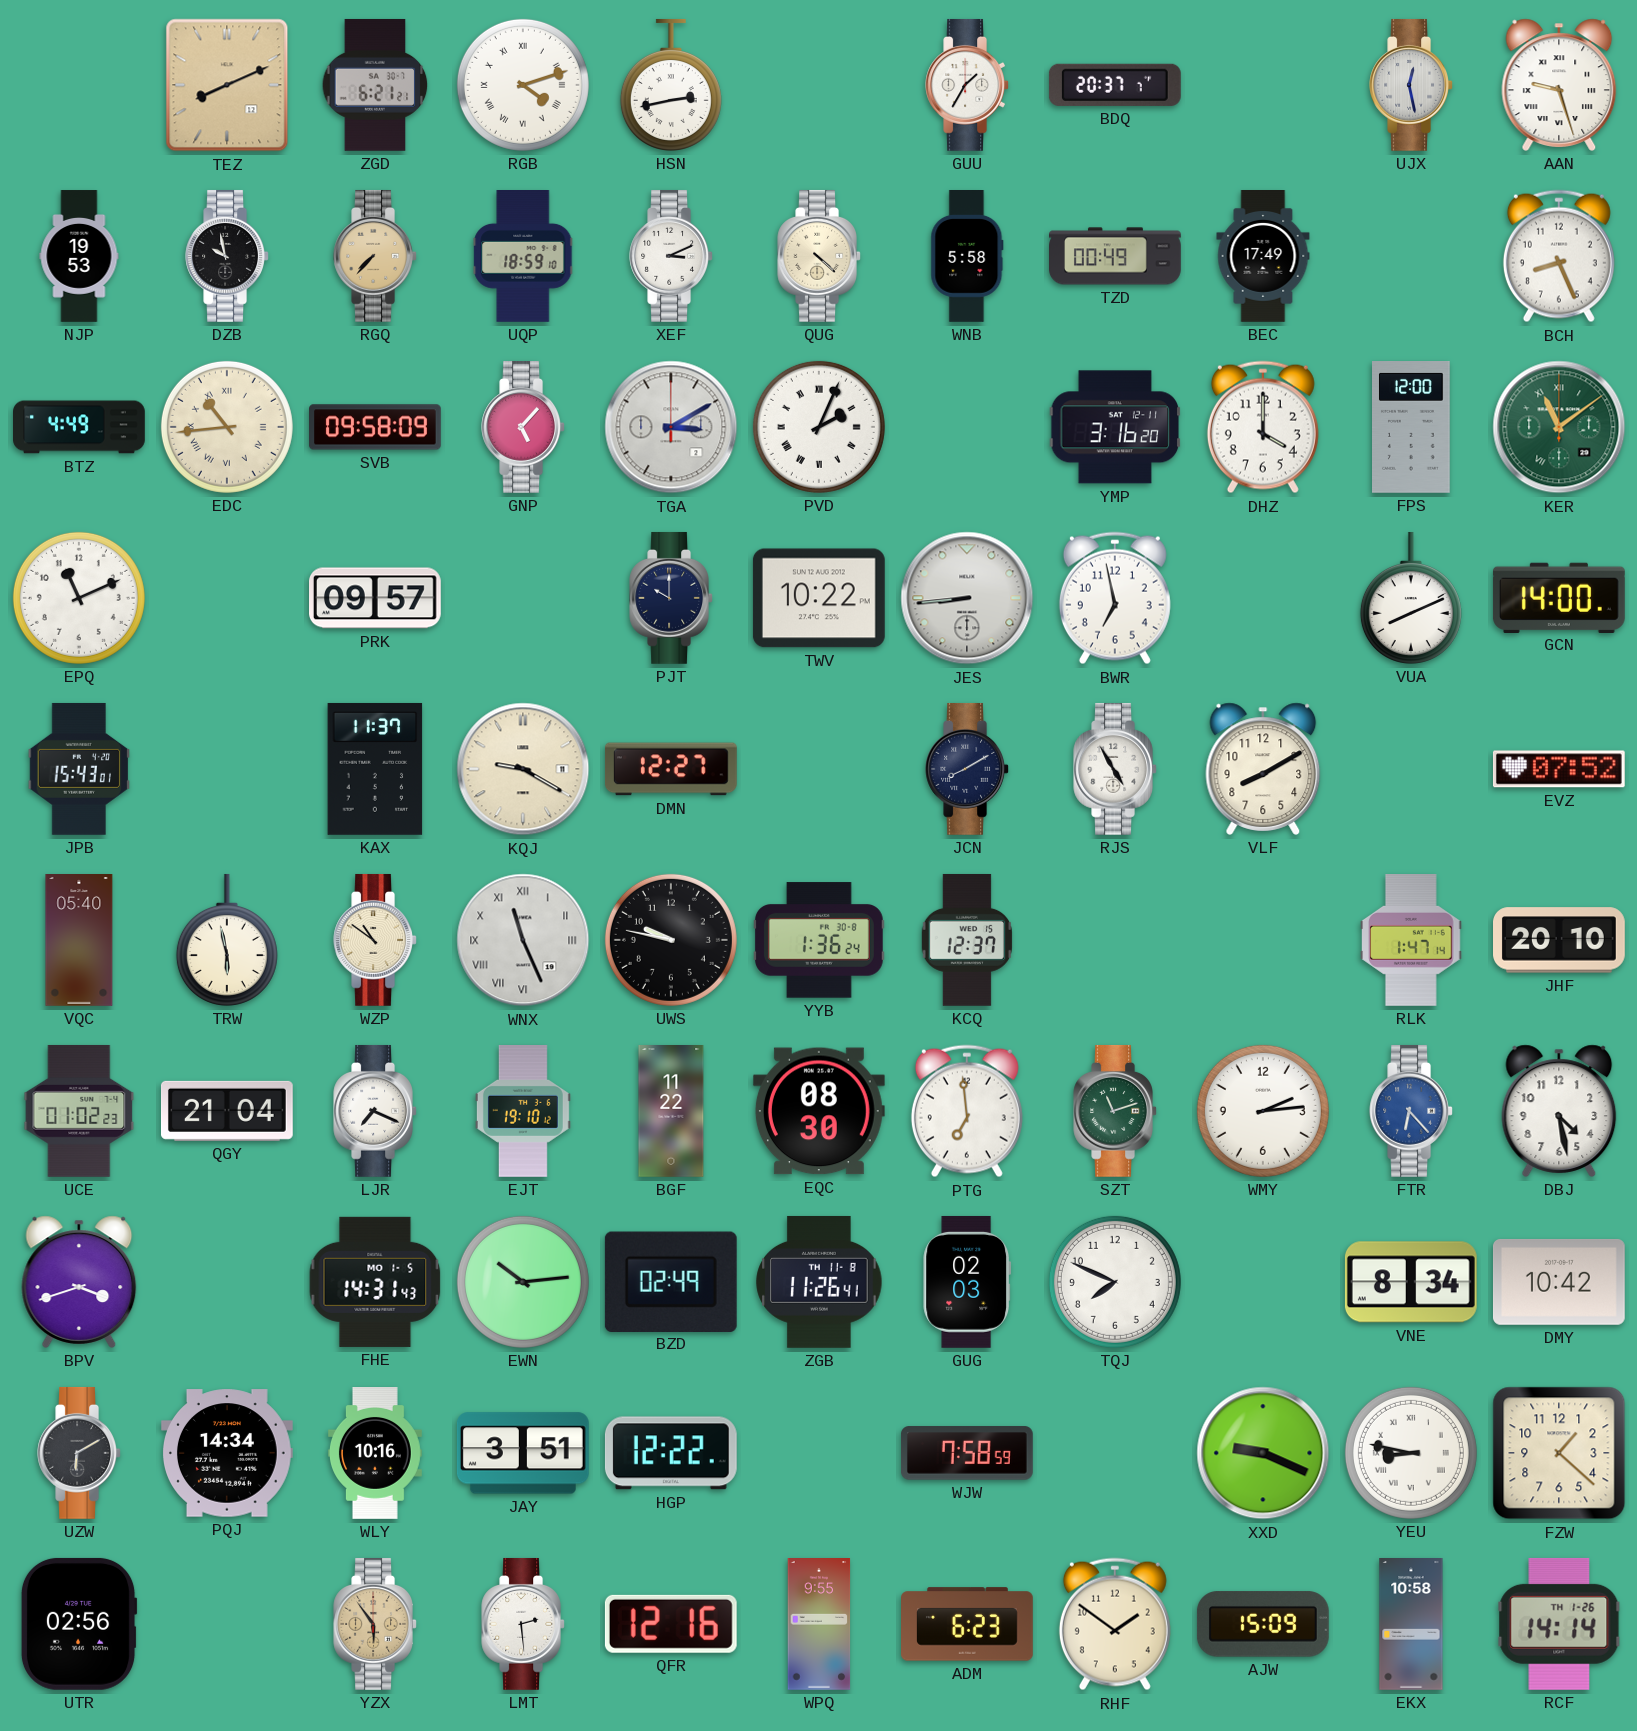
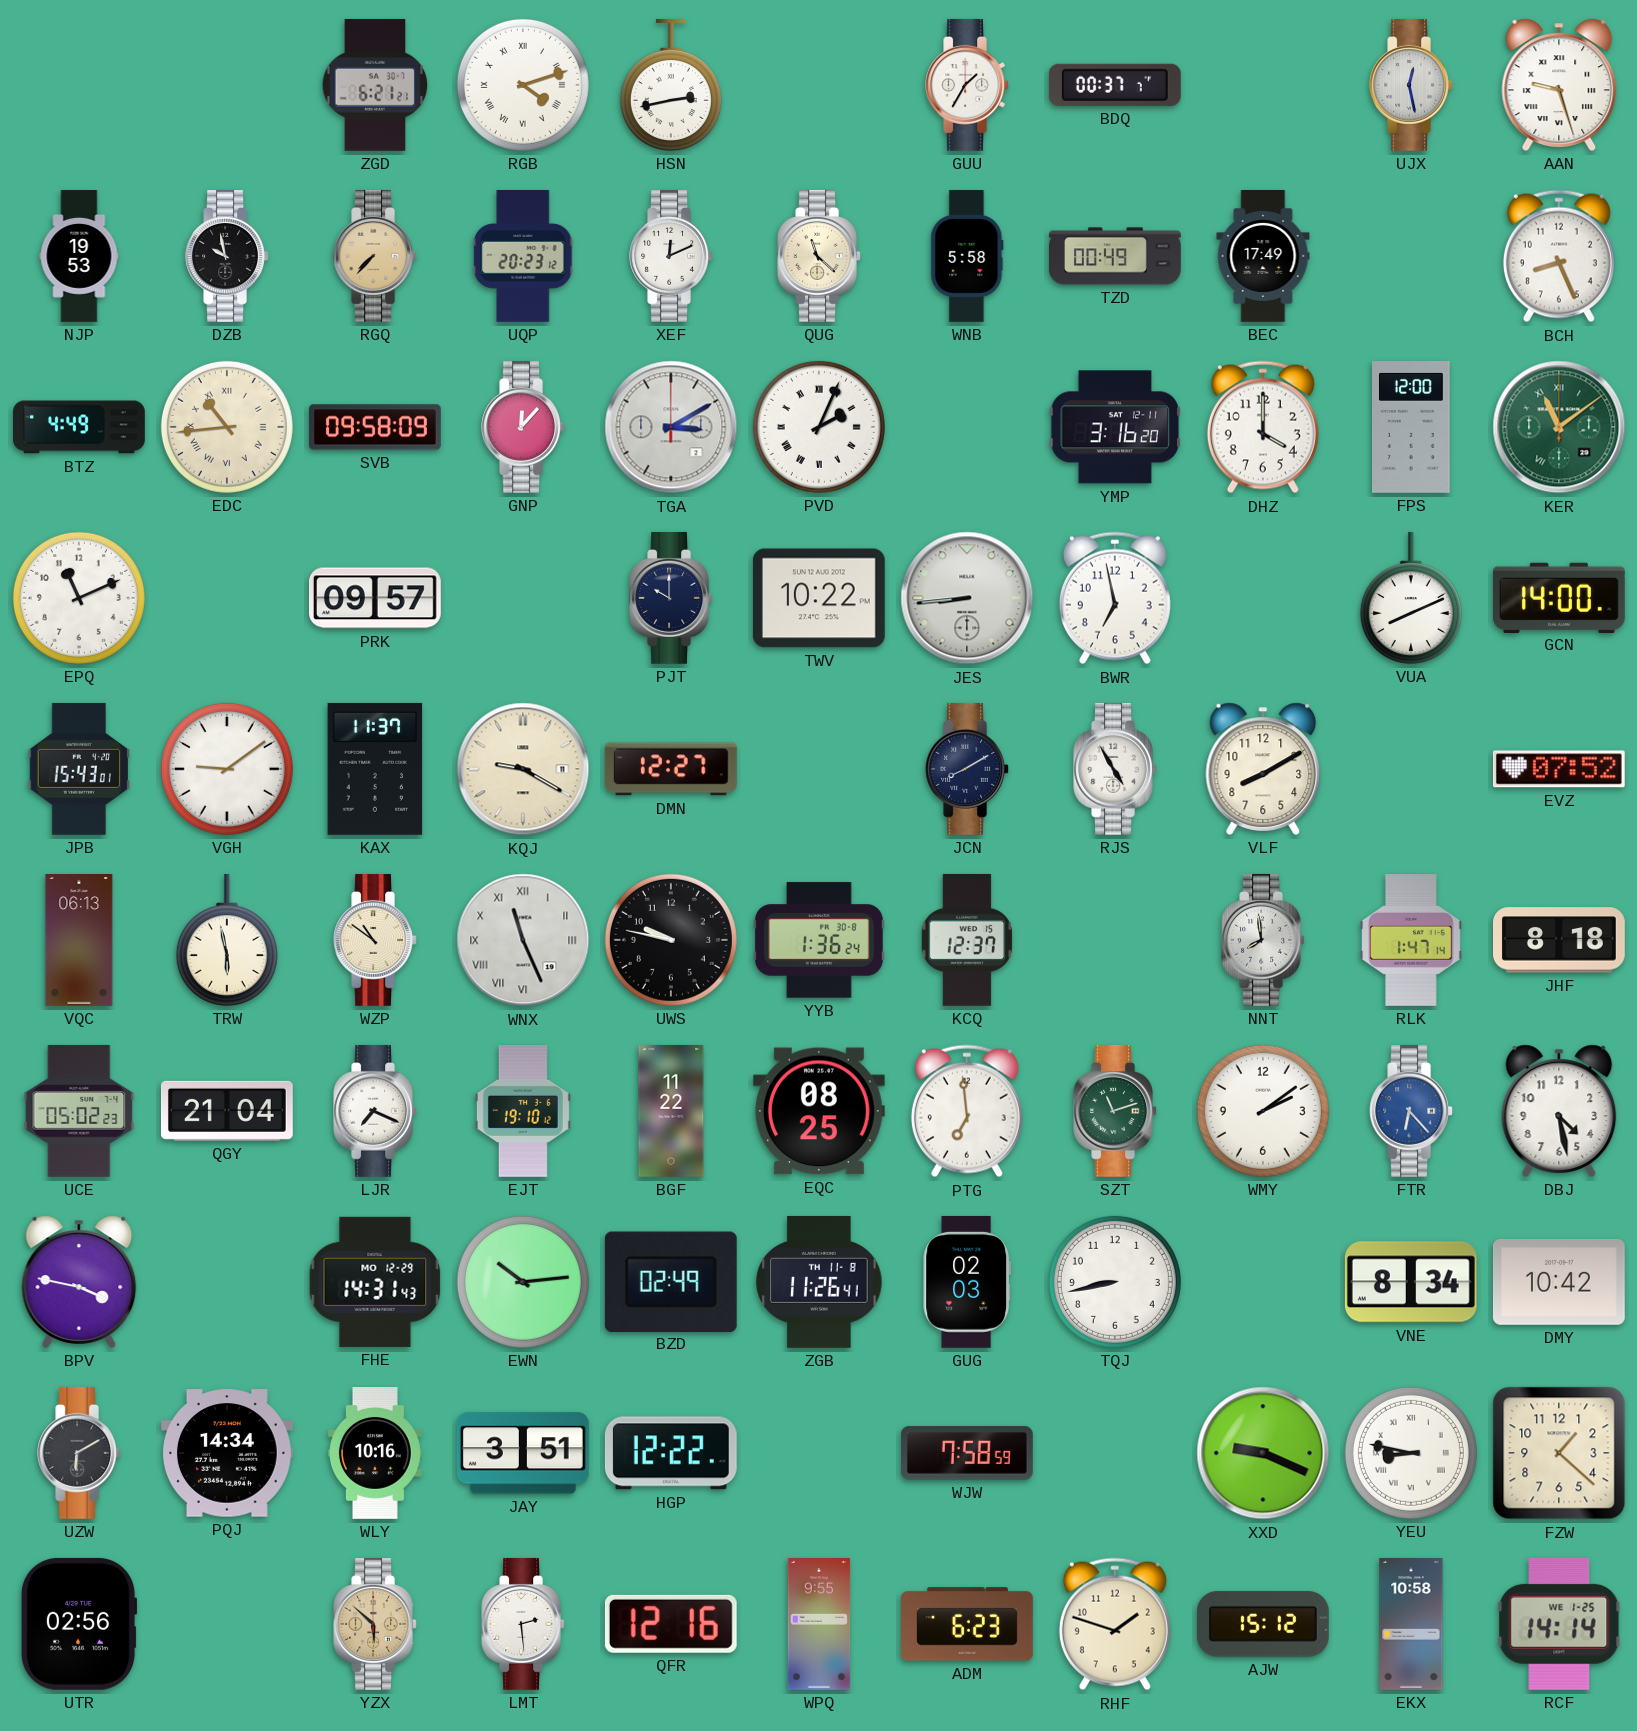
TEZ: 8:11 -> none
BDQ: 20:37 -> 00:37
UQP: 18:59 -> 20:23
XEF: 3:11 -> 12:11
QUG: 4:22 -> 11:22
GNP: 5:07 -> 12:07
VGH: none -> 9:09
VQC: 05:40 -> 06:13
NNT: none -> 7:59
JHF: 20:10 -> 8:18
UCE: 01:02 -> 05:02
EQC: 08:30 -> 08:25
WMY: 2:14 -> 2:09
BPV: 3:42 -> 3:47
FHE date: MO 1-5 -> MO 12-29
TQJ: 7:49 -> 8:43
YZX: 5:54 -> 5:52
RHF: 1:51 -> 1:48
AJW: 15:09 -> 15:12
RCF date: TH 1-26 -> WE 1-25
